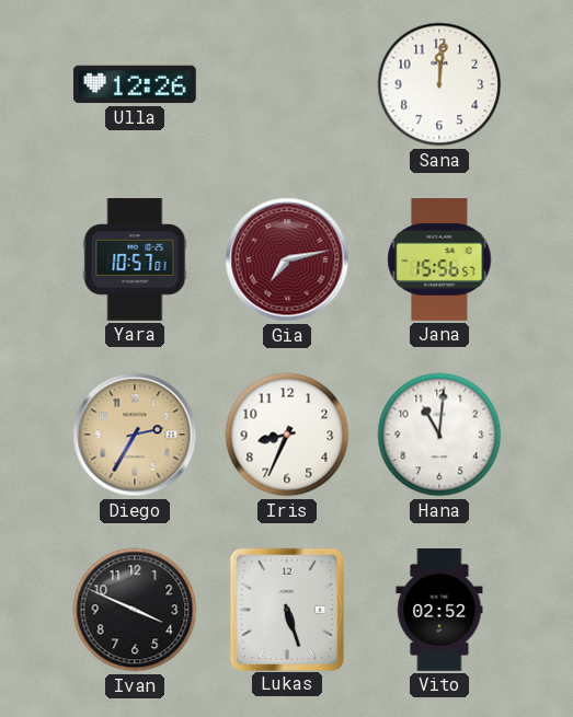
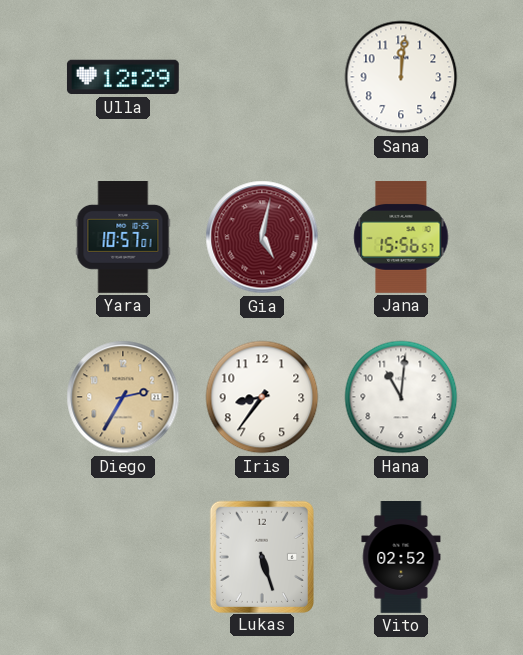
Ulla: 12:26 -> 12:29
Gia: 7:13 -> 5:02
Iris: 8:34 -> 8:36
Ivan: 3:49 -> none
